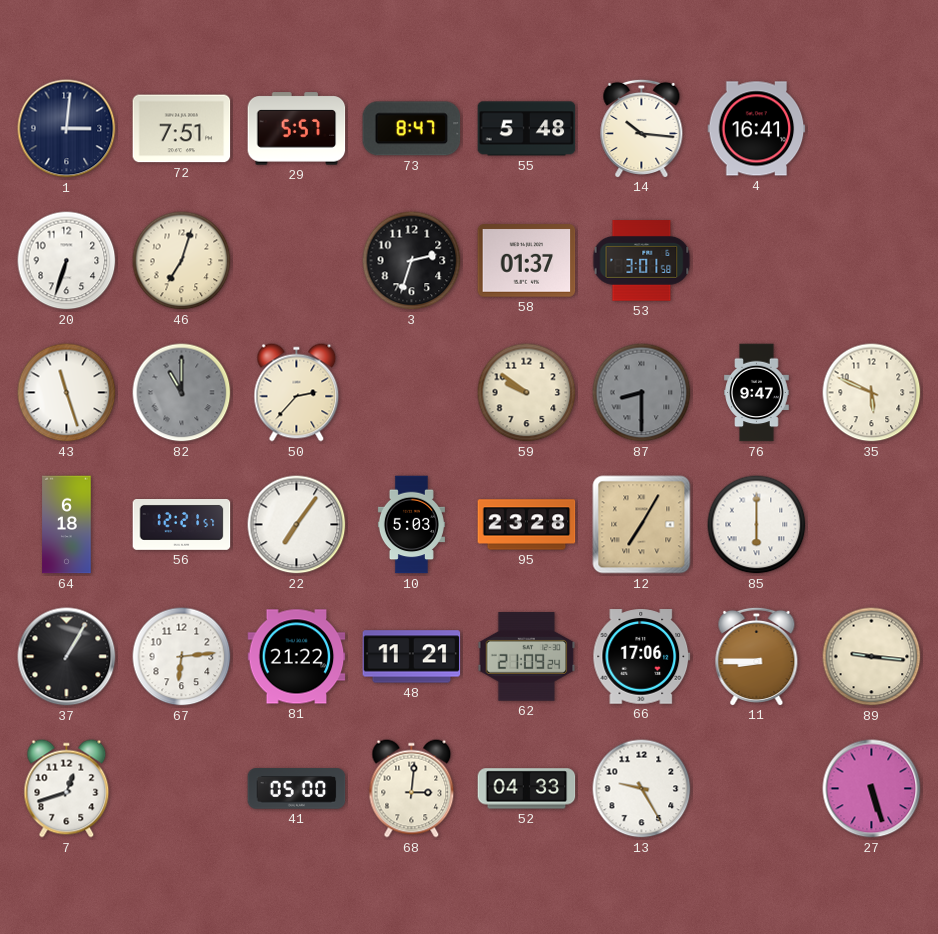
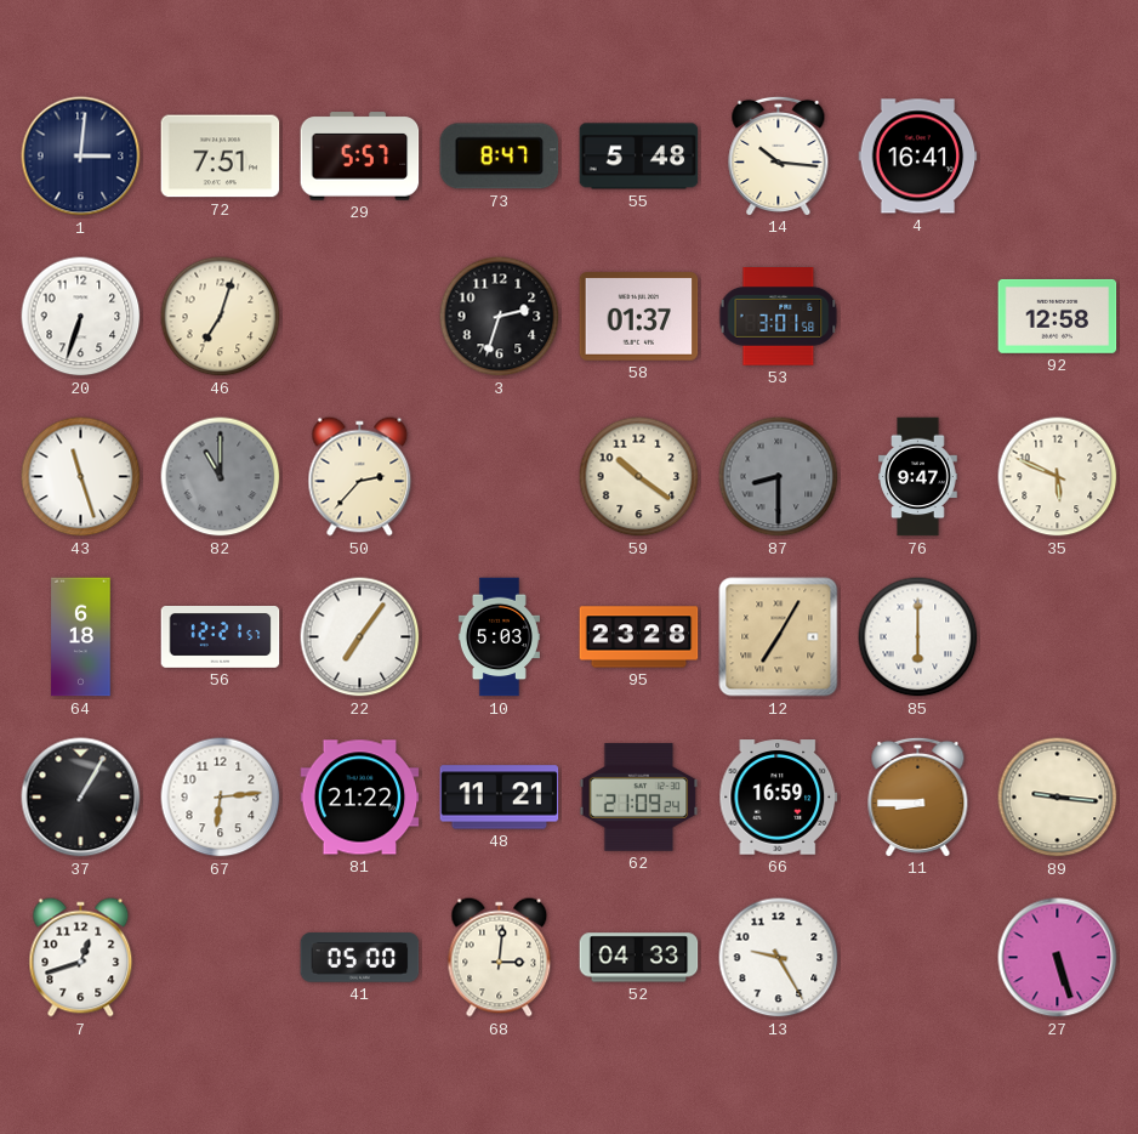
92: none -> 12:58
59: 9:51 -> 10:21
66: 17:06 -> 16:59
